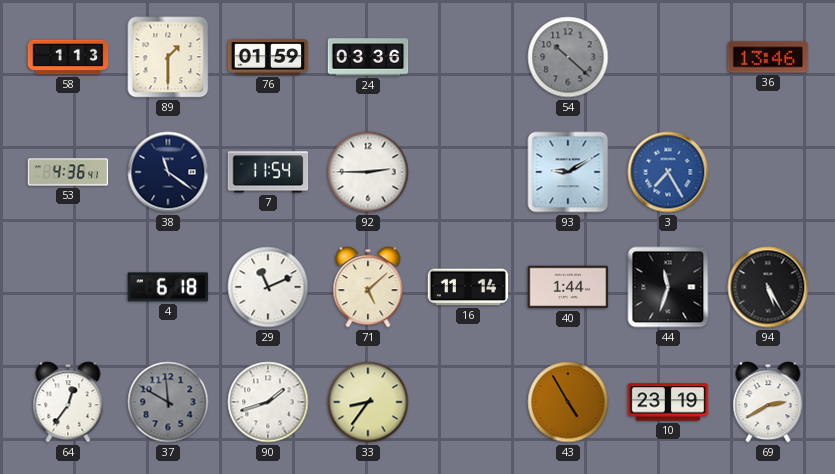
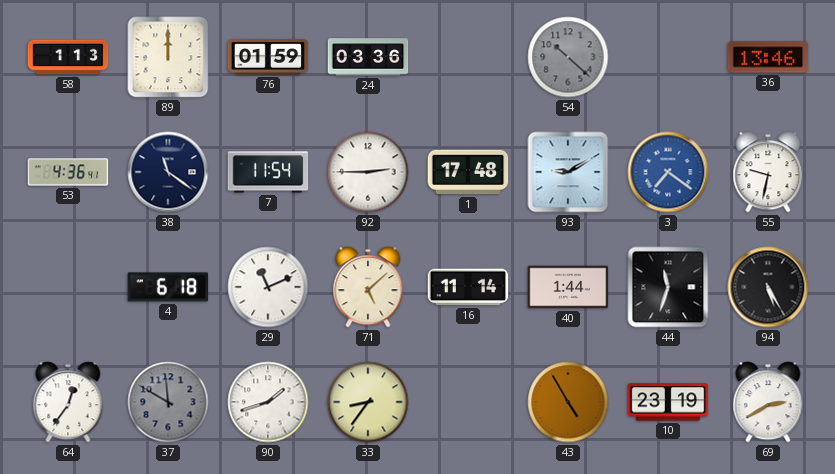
89: 1:30 -> 12:00
1: none -> 17:48
3: 7:25 -> 7:21
55: none -> 9:32
